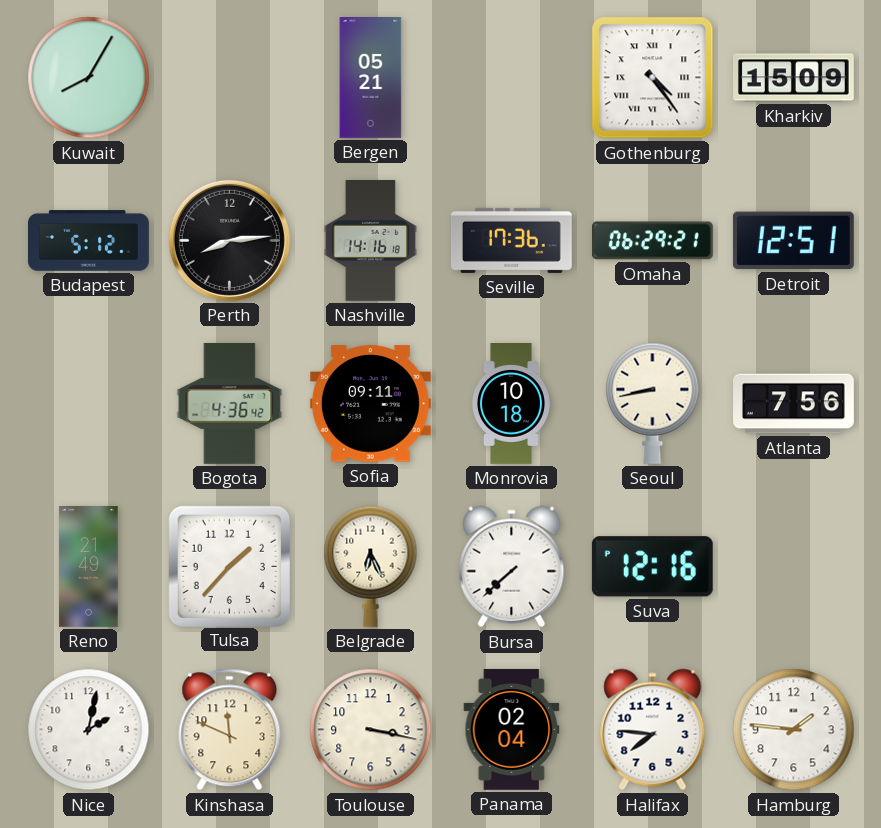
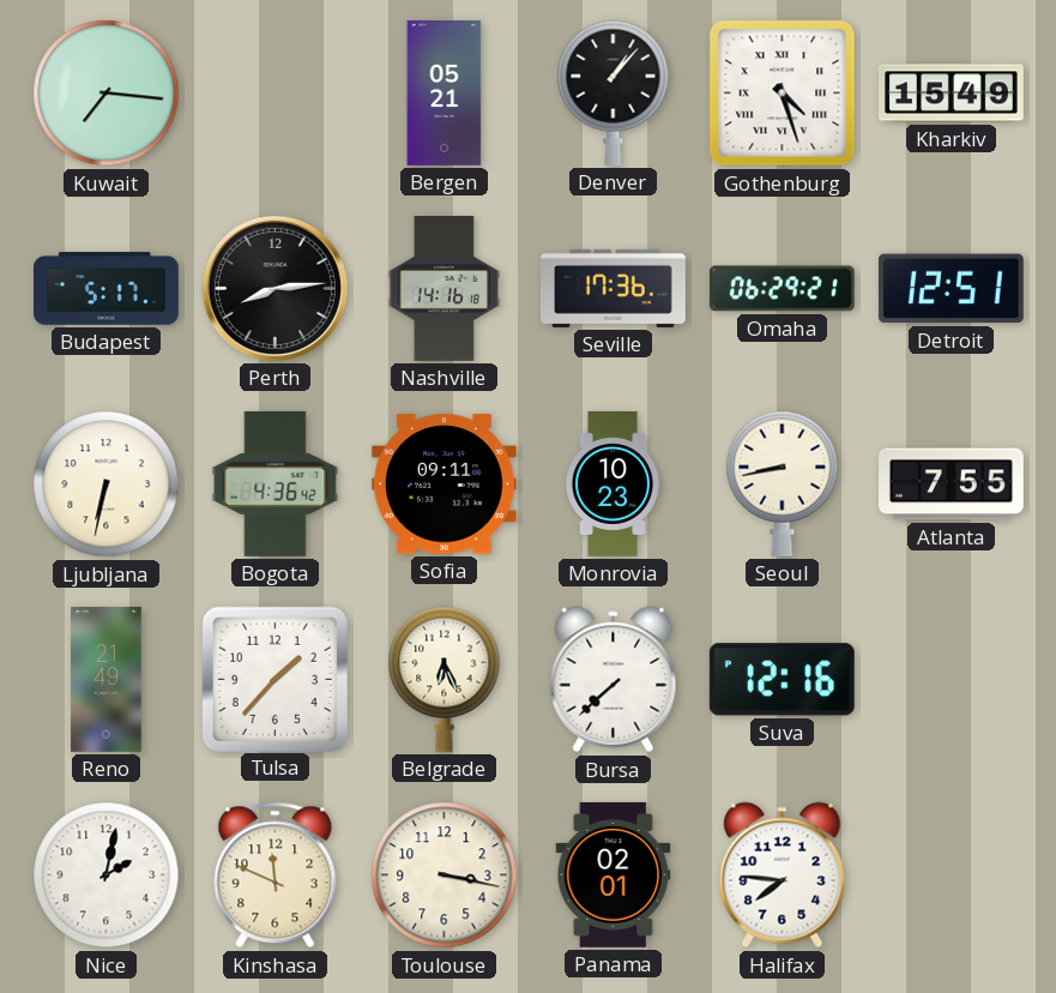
Kuwait: 8:05 -> 7:16
Denver: none -> 1:07
Gothenburg: 4:24 -> 4:27
Kharkiv: 15:09 -> 15:49
Budapest: 5:12 -> 5:17
Ljubljana: none -> 6:32
Monrovia: 10:18 -> 10:23
Atlanta: 7:56 -> 7:55
Panama: 02:04 -> 02:01
Hamburg: 1:46 -> none
